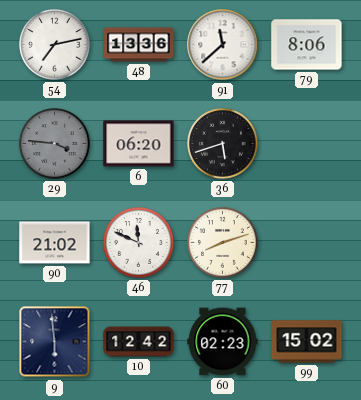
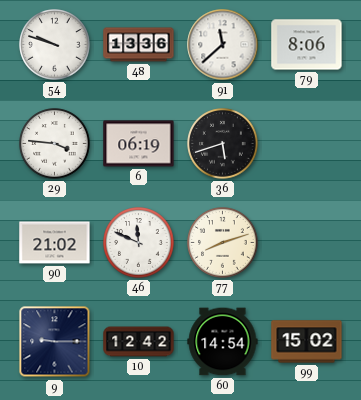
54: 7:13 -> 9:48
29 dial: grey -> white
6: 06:20 -> 06:19
9: 5:59 -> 9:15
60: 02:23 -> 14:54
